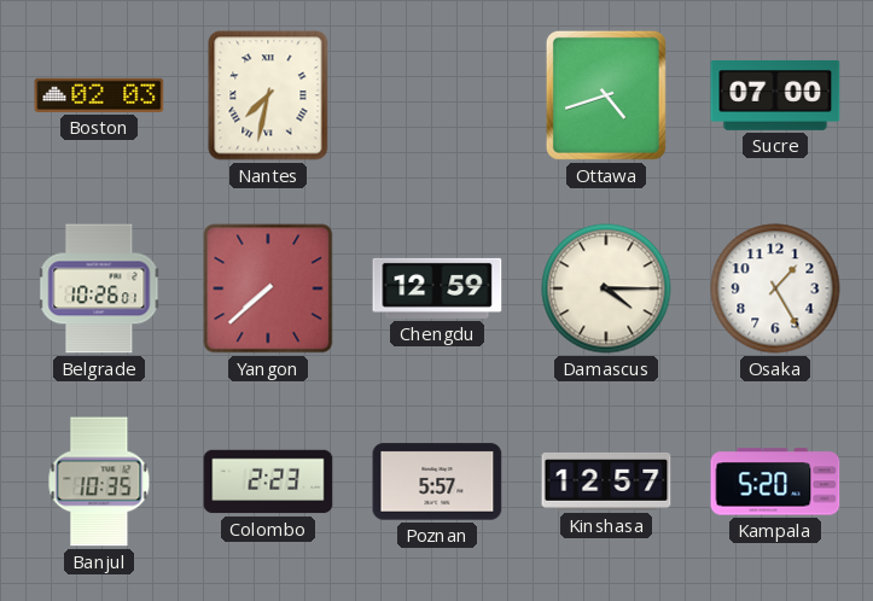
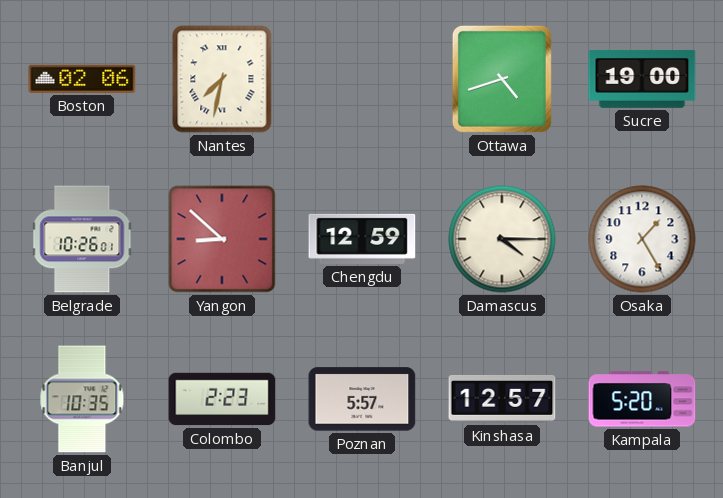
Boston: 02:03 -> 02:06
Sucre: 07:00 -> 19:00
Yangon: 7:38 -> 8:52
